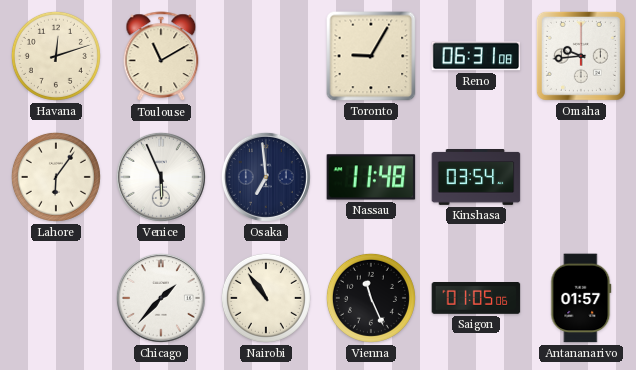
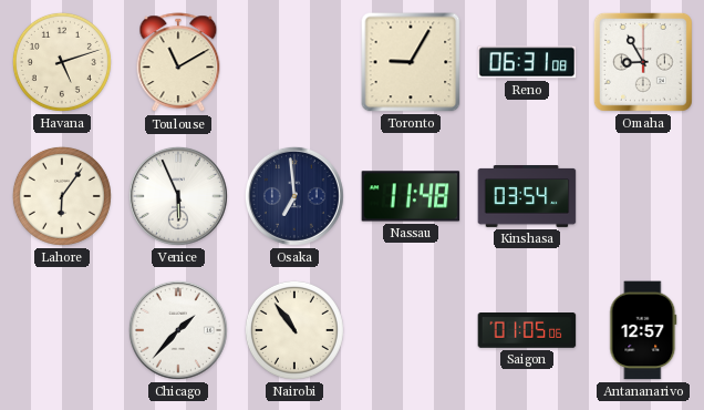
Havana: 12:12 -> 5:12
Omaha: 9:44 -> 8:55
Vienna: 11:26 -> none
Antananarivo: 01:57 -> 12:57
